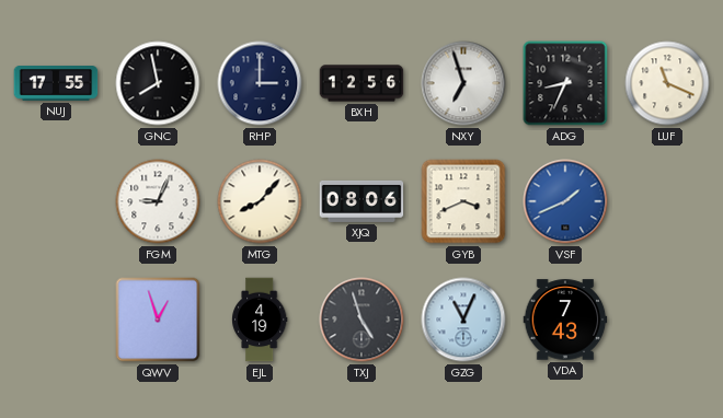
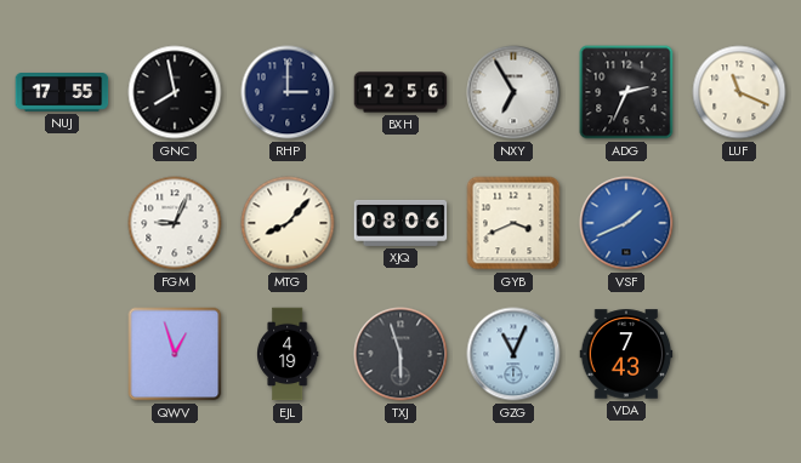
NXY: 6:57 -> 6:55
ADG: 8:34 -> 2:34
TXJ: 4:57 -> 5:57
